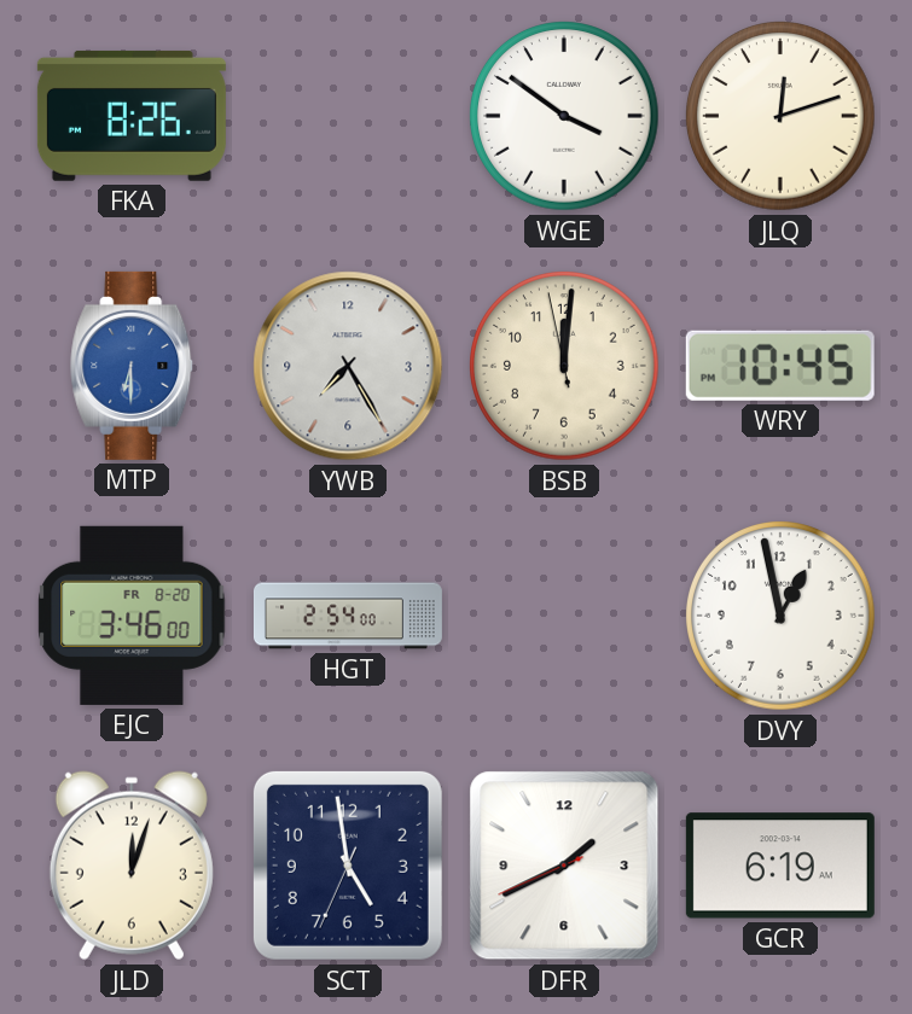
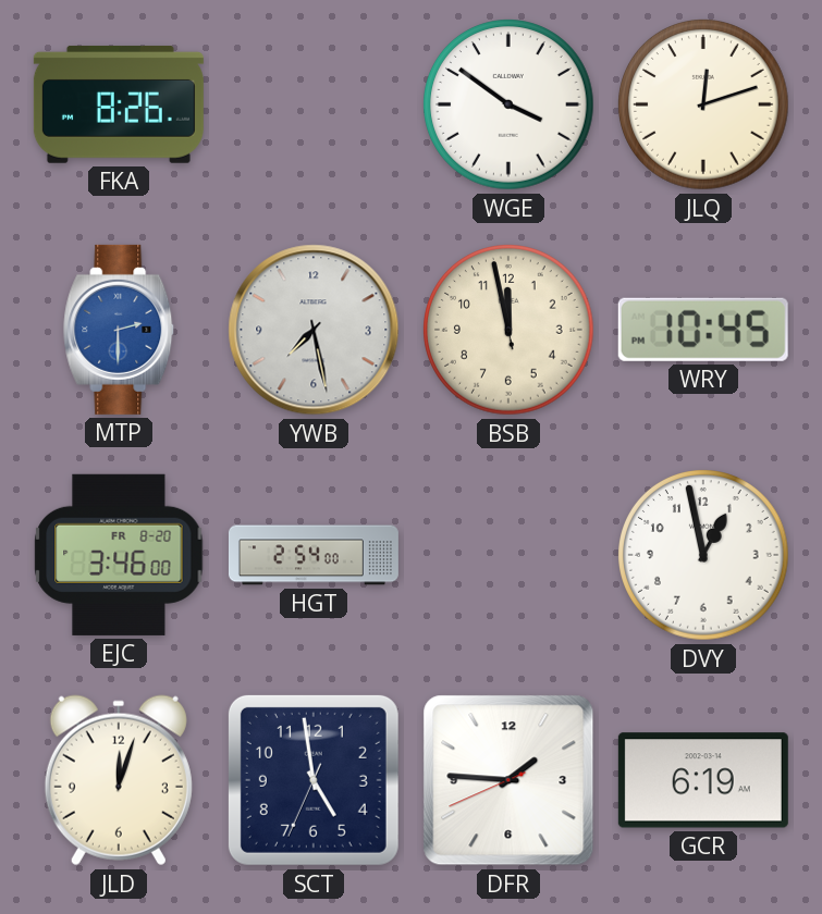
MTP: 6:30 -> 2:30
YWB: 7:25 -> 7:28
BSB: 12:00 -> 11:57
DFR: 1:40 -> 1:45
